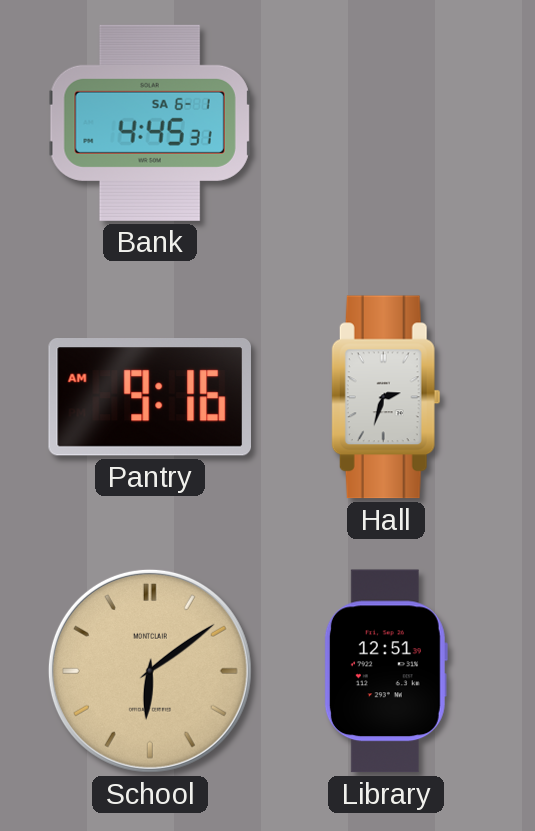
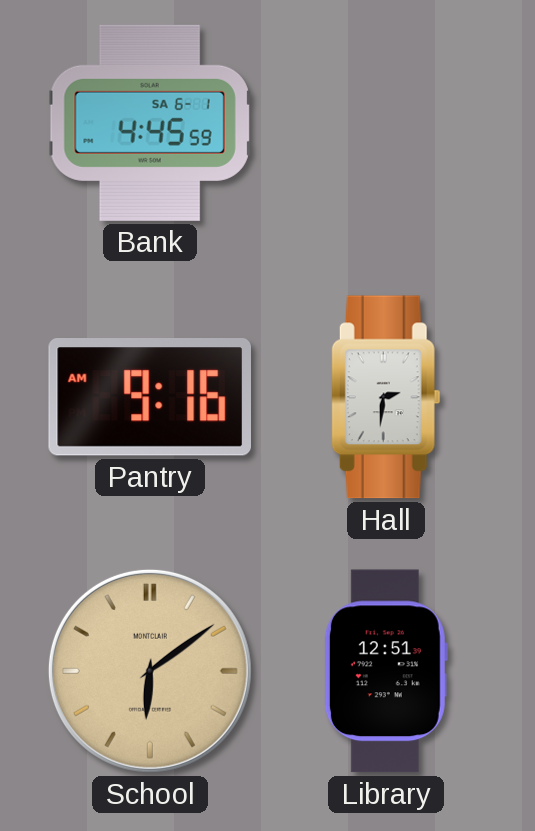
Bank: 4:45:31 -> 4:45:59
Hall: 2:33 -> 2:31
